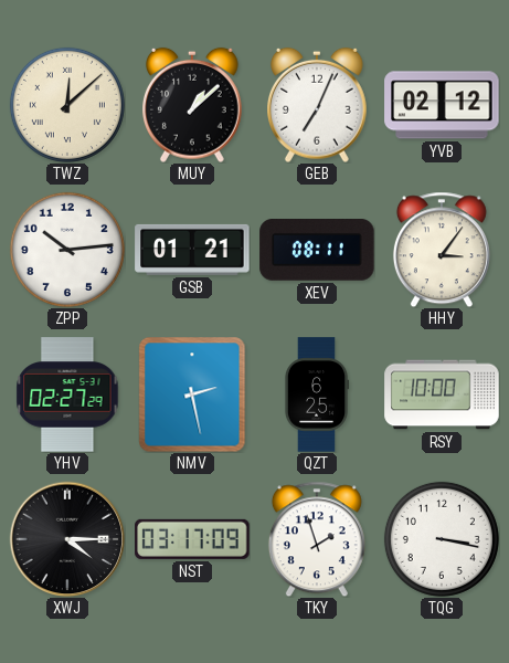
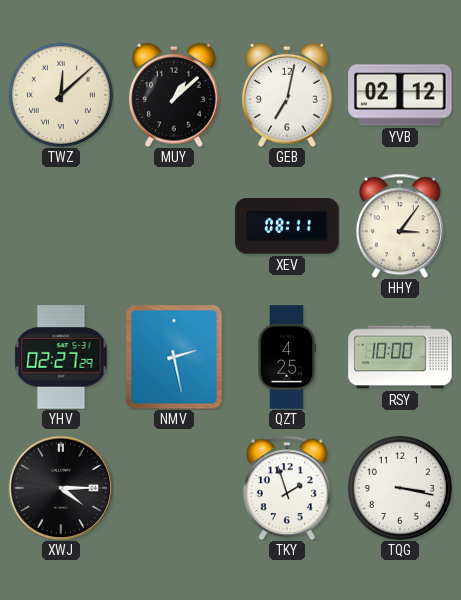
GEB: 7:04 -> 7:02
ZPP: 10:14 -> none
GSB: 01:21 -> none
QZT: 6:25 -> 4:25
NST: 03:17 -> none
